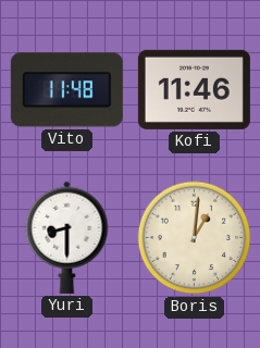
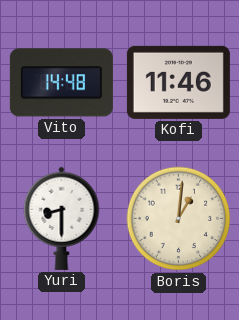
Vito: 11:48 -> 14:48
